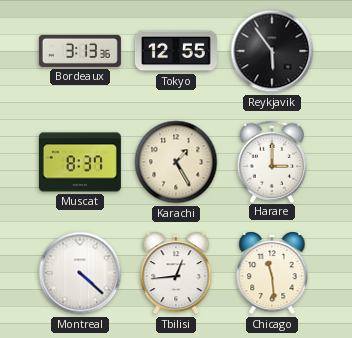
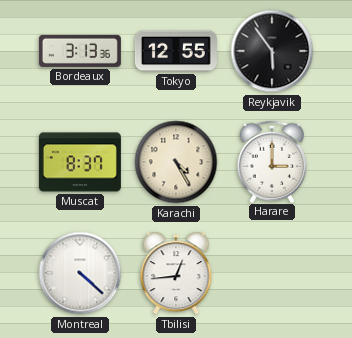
Karachi: 1:25 -> 4:25
Chicago: 11:29 -> none
